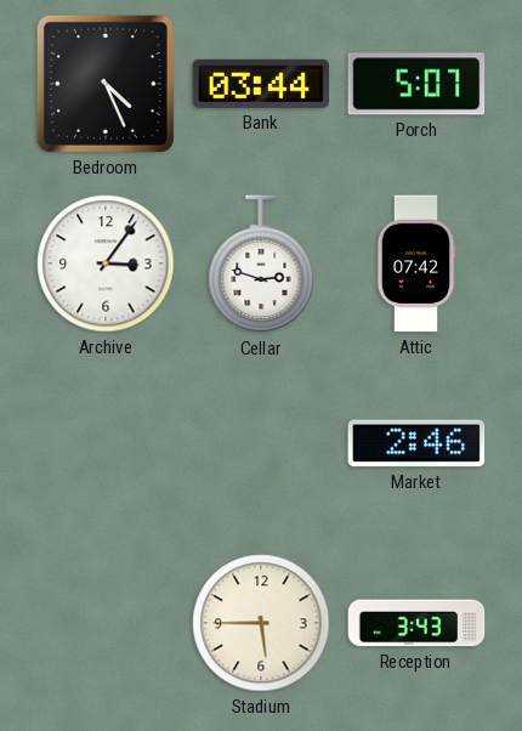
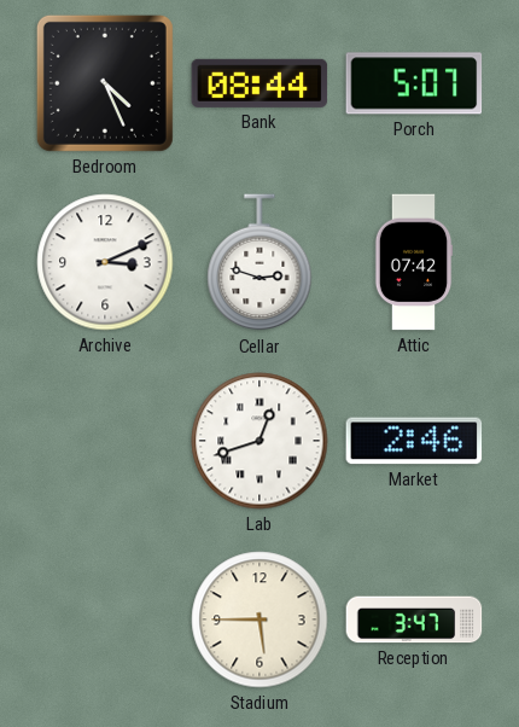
Bank: 03:44 -> 08:44
Archive: 3:06 -> 3:11
Lab: none -> 12:42
Reception: 3:43 -> 3:47
